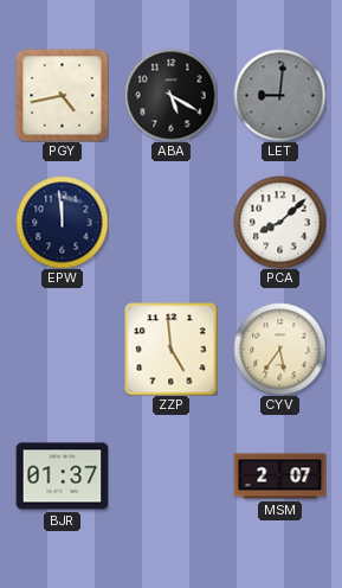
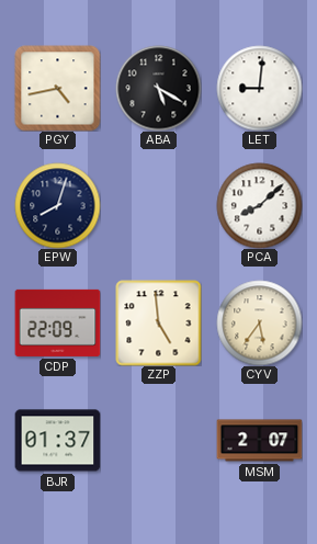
LET dial: grey -> white
EPW: 11:59 -> 8:03
CDP: none -> 22:09
